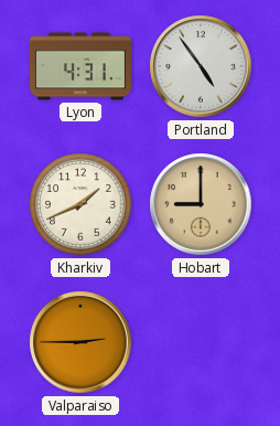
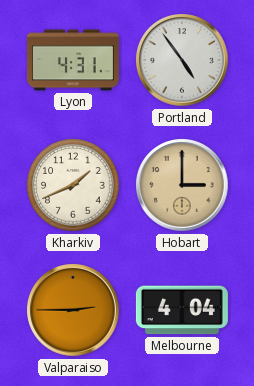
Hobart: 9:00 -> 3:00
Melbourne: none -> 4:04
